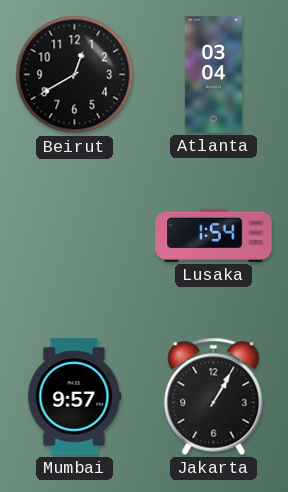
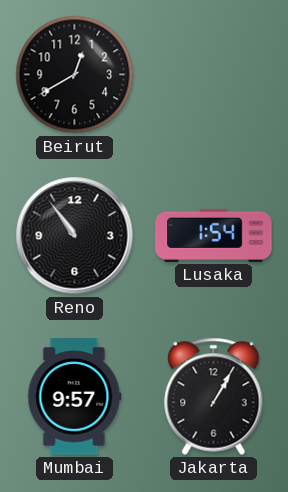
Atlanta: 03:04 -> none
Reno: none -> 10:54
